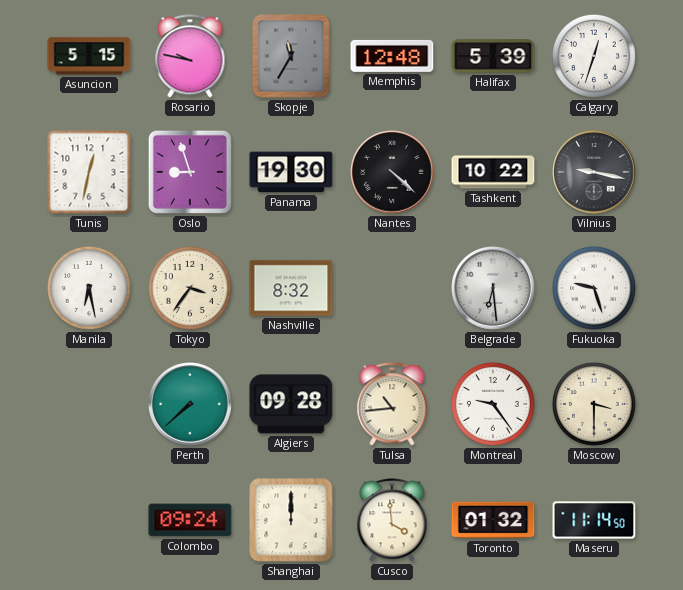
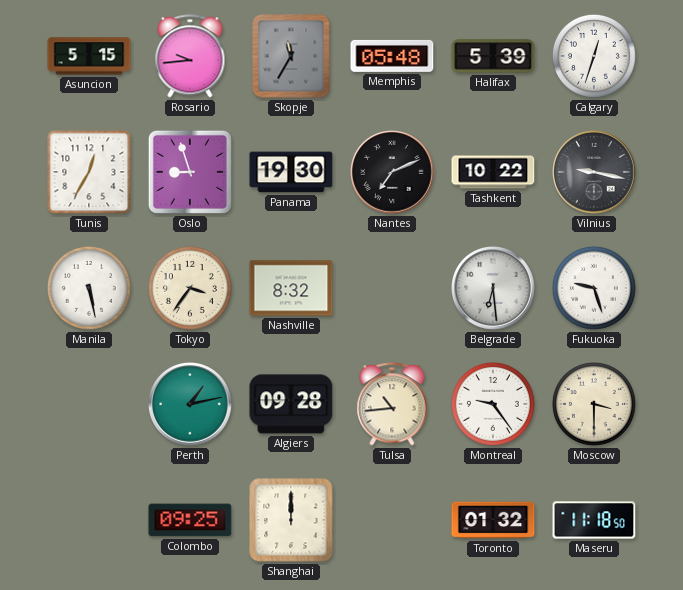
Rosario: 9:47 -> 9:44
Memphis: 12:48 -> 05:48
Tunis: 12:32 -> 12:35
Nantes: 4:22 -> 7:11
Manila: 6:28 -> 5:28
Perth: 7:38 -> 1:13
Colombo: 09:24 -> 09:25
Cusco: 3:59 -> none
Maseru: 11:14 -> 11:18
